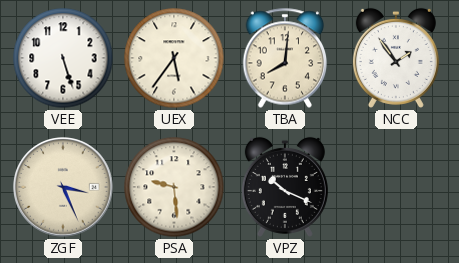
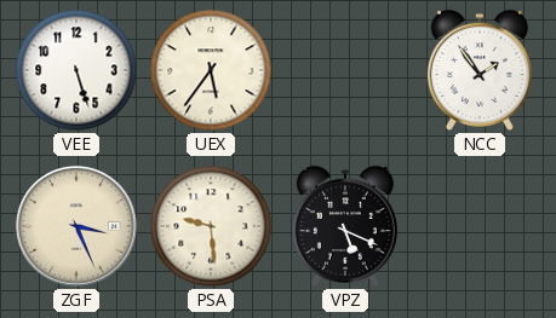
TBA: 8:01 -> none
VPZ: 10:19 -> 5:19
